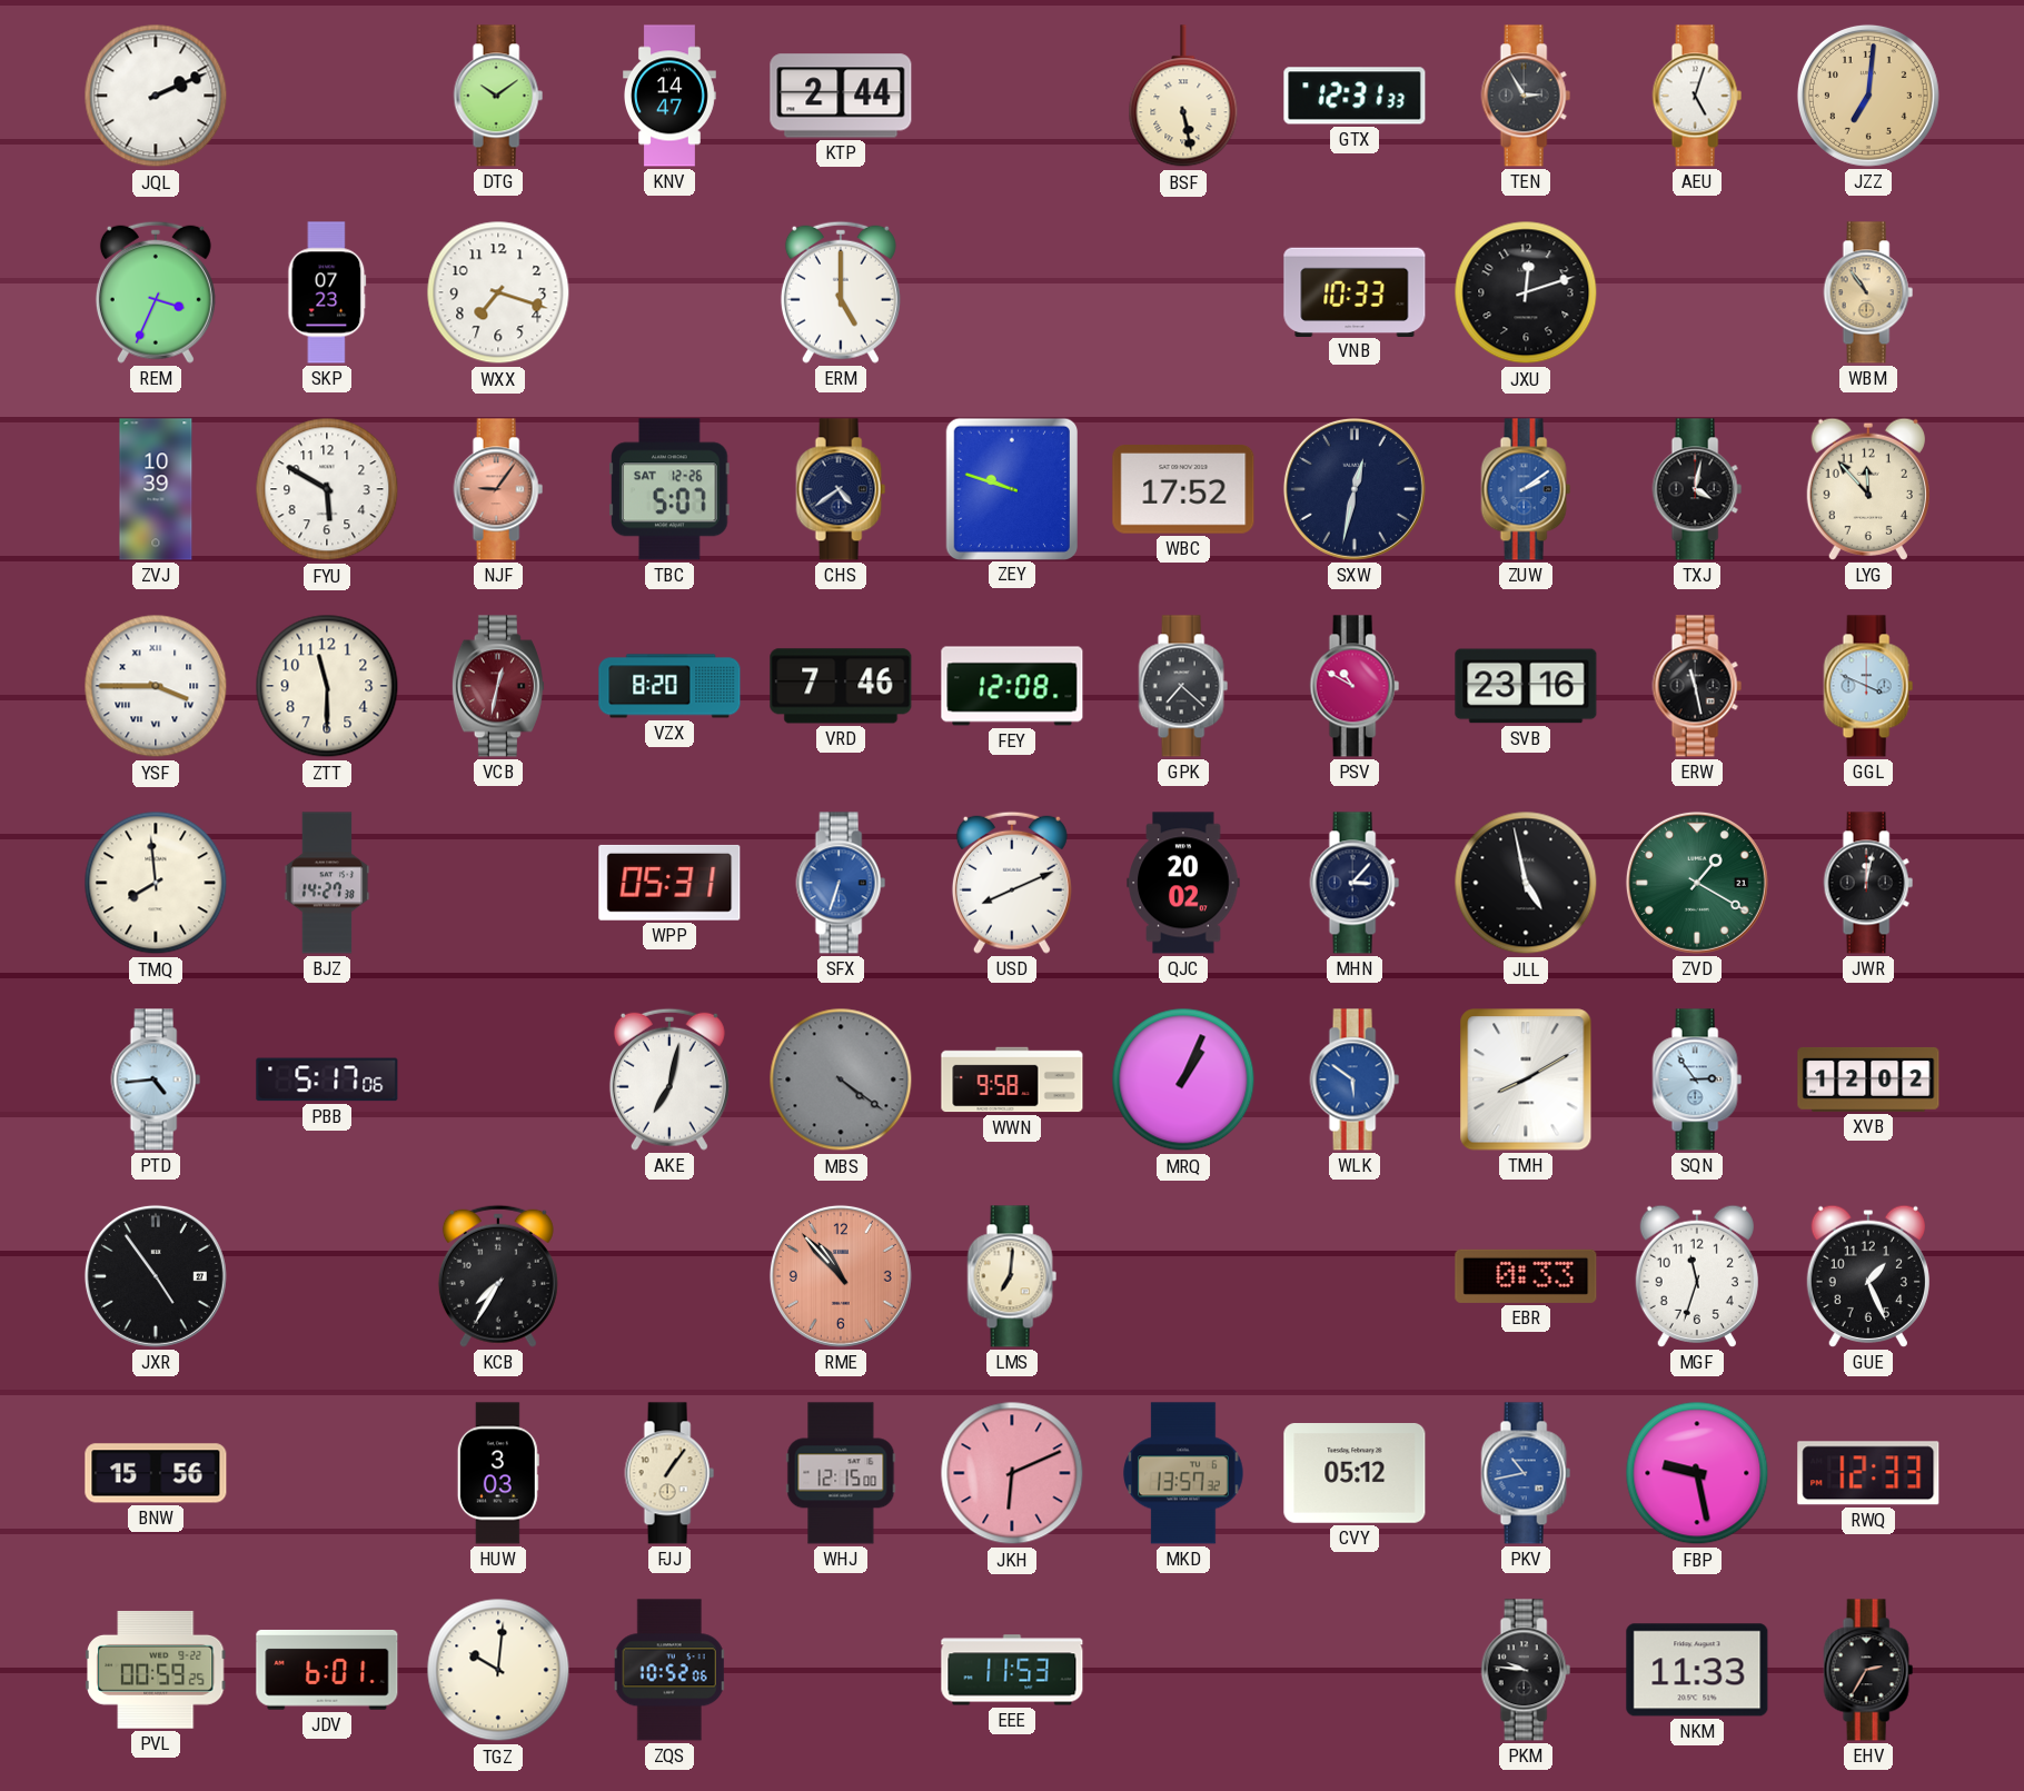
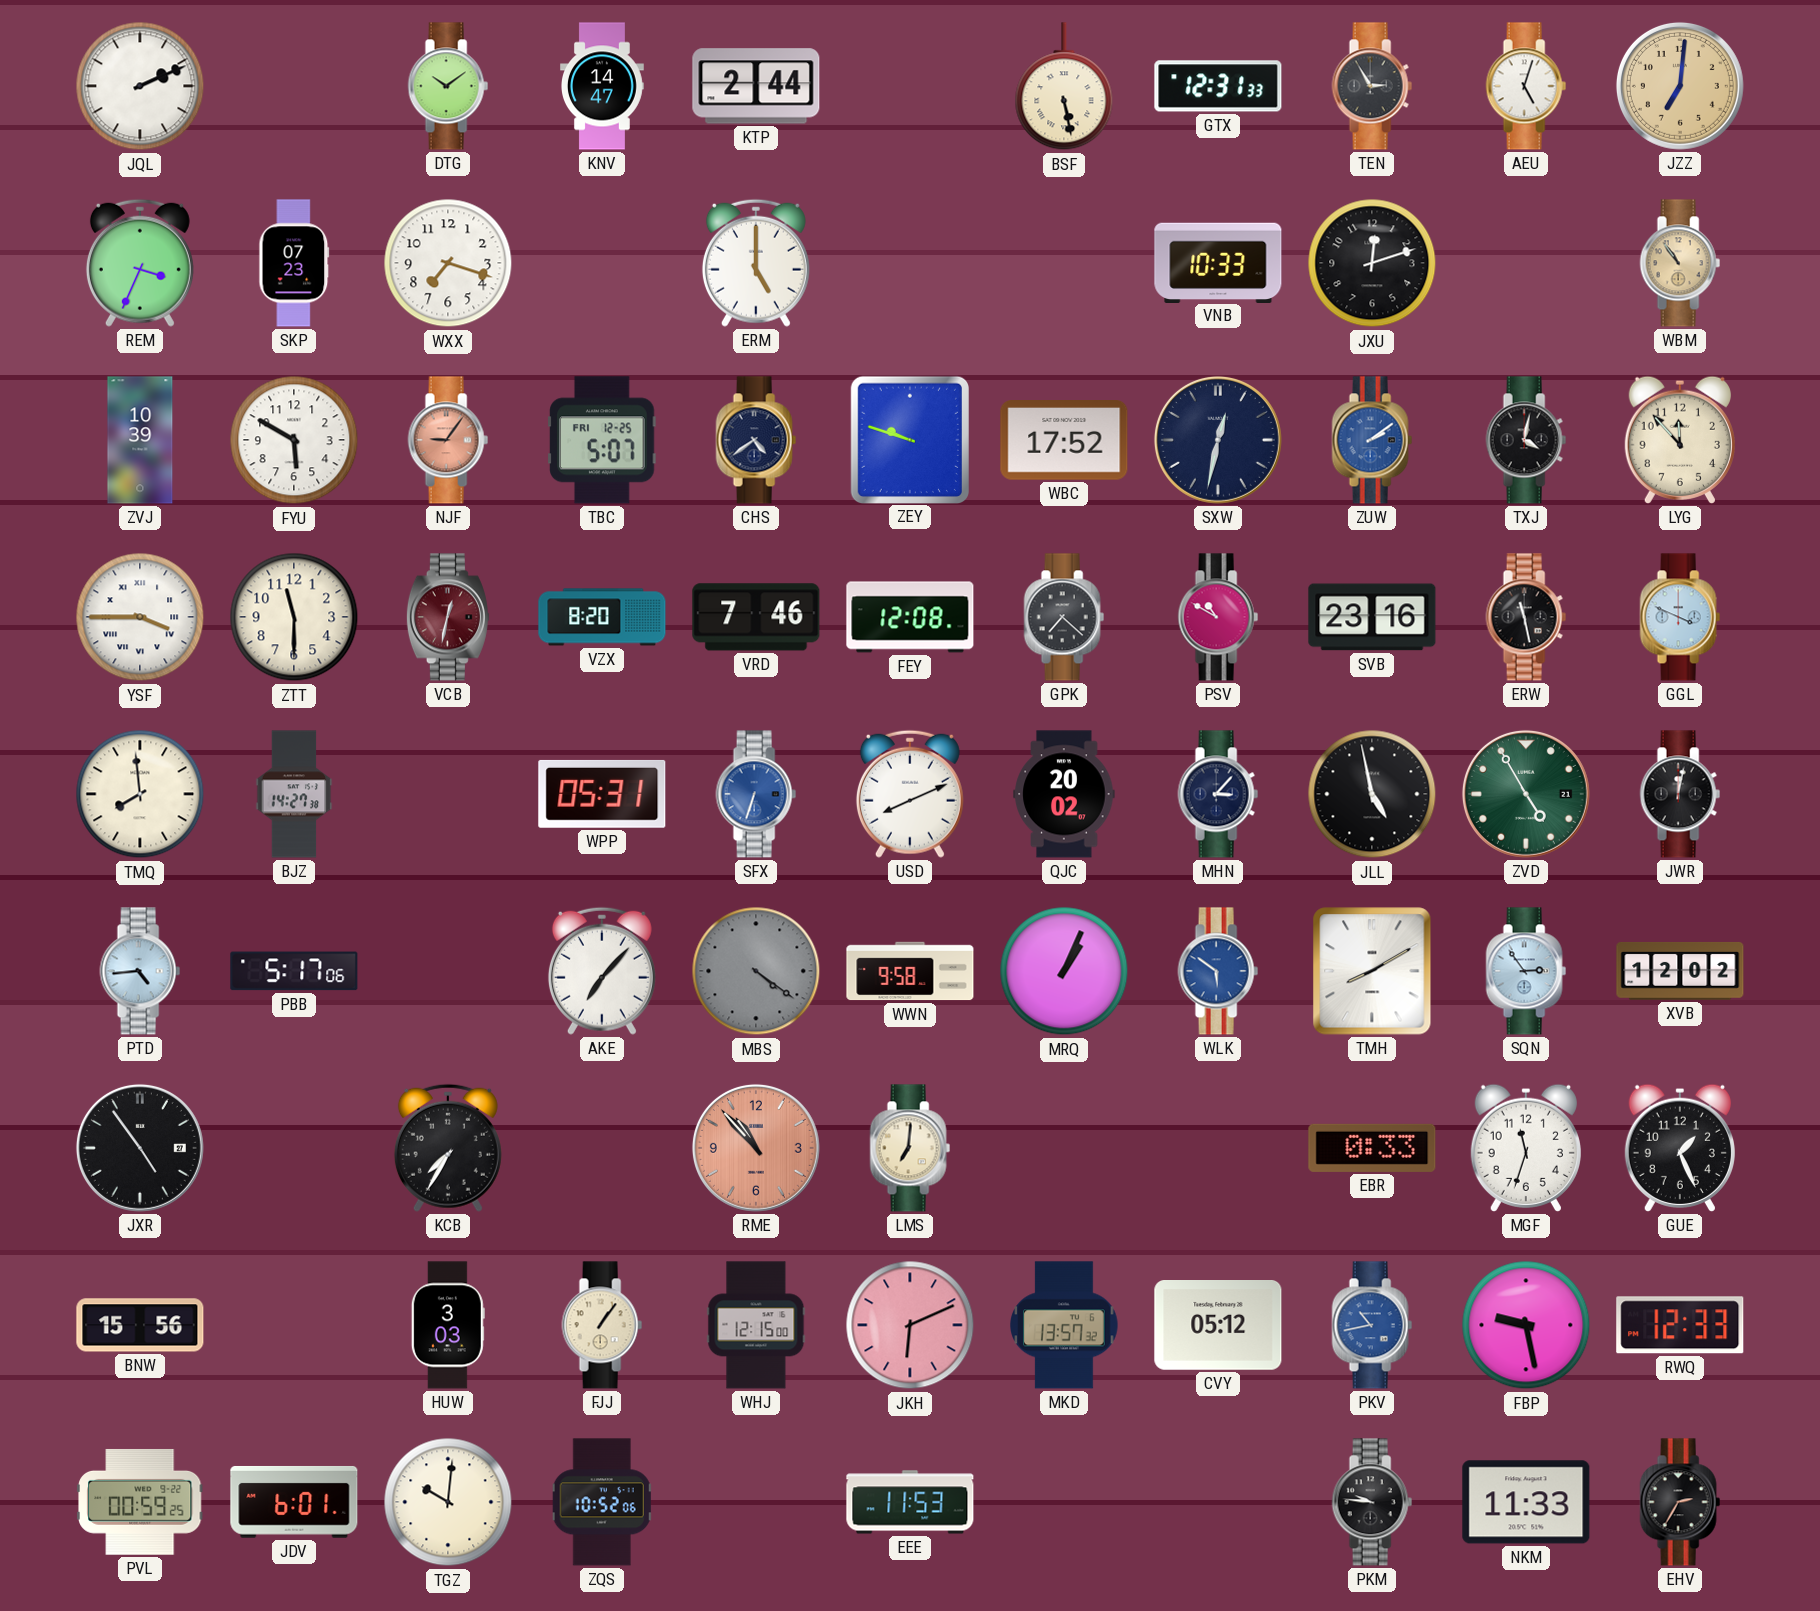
TBC date: SAT 12-26 -> FRI 12-25
ZVD: 1:20 -> 4:55
AKE: 7:02 -> 7:07
